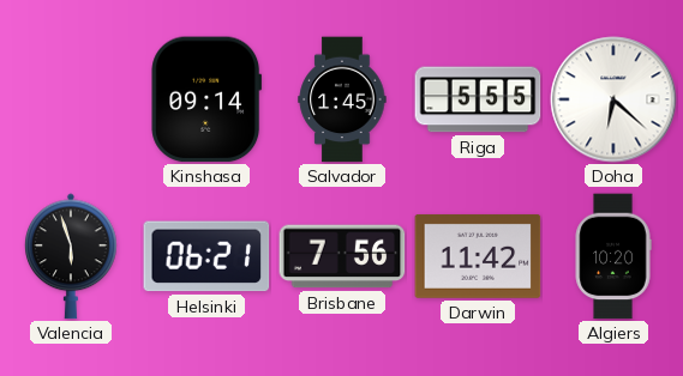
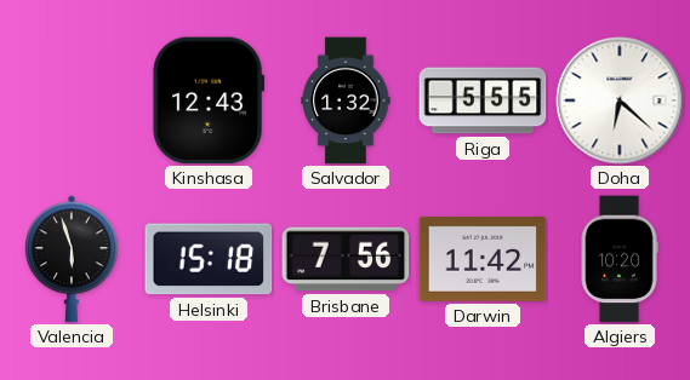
Kinshasa: 09:14 -> 12:43
Salvador: 1:45 -> 1:32
Helsinki: 06:21 -> 15:18
